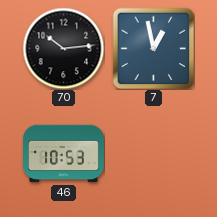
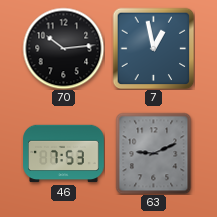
46: 10:53 -> 7:53
63: none -> 9:11
